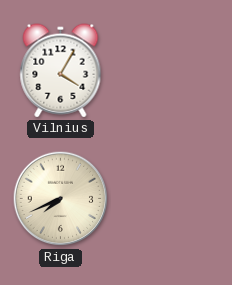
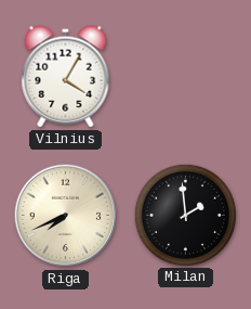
Milan: none -> 1:59
